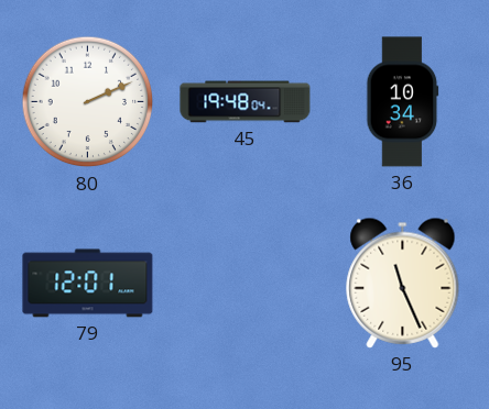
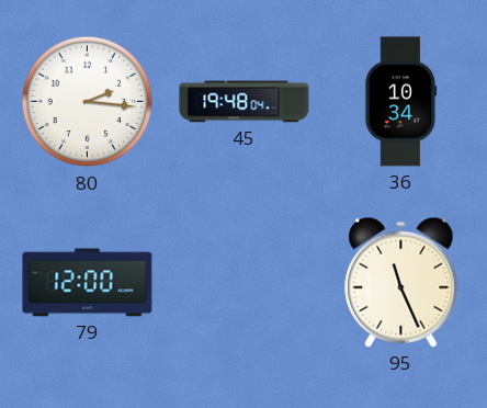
80: 2:11 -> 2:16
79: 12:01 -> 12:00
